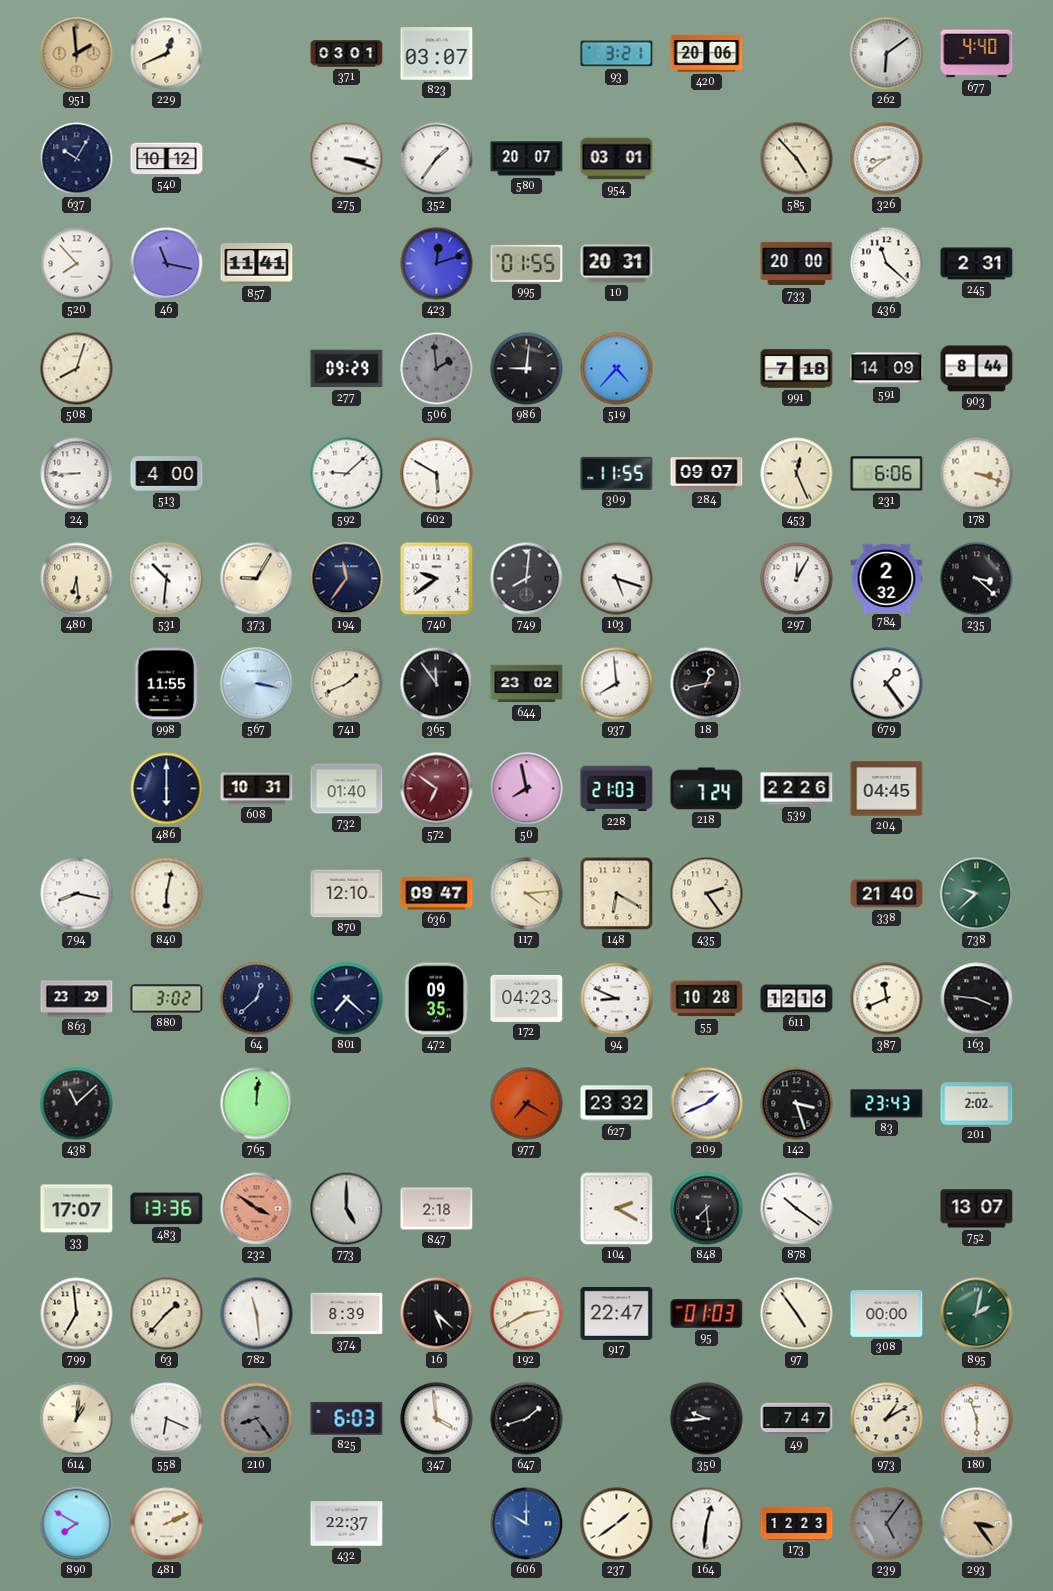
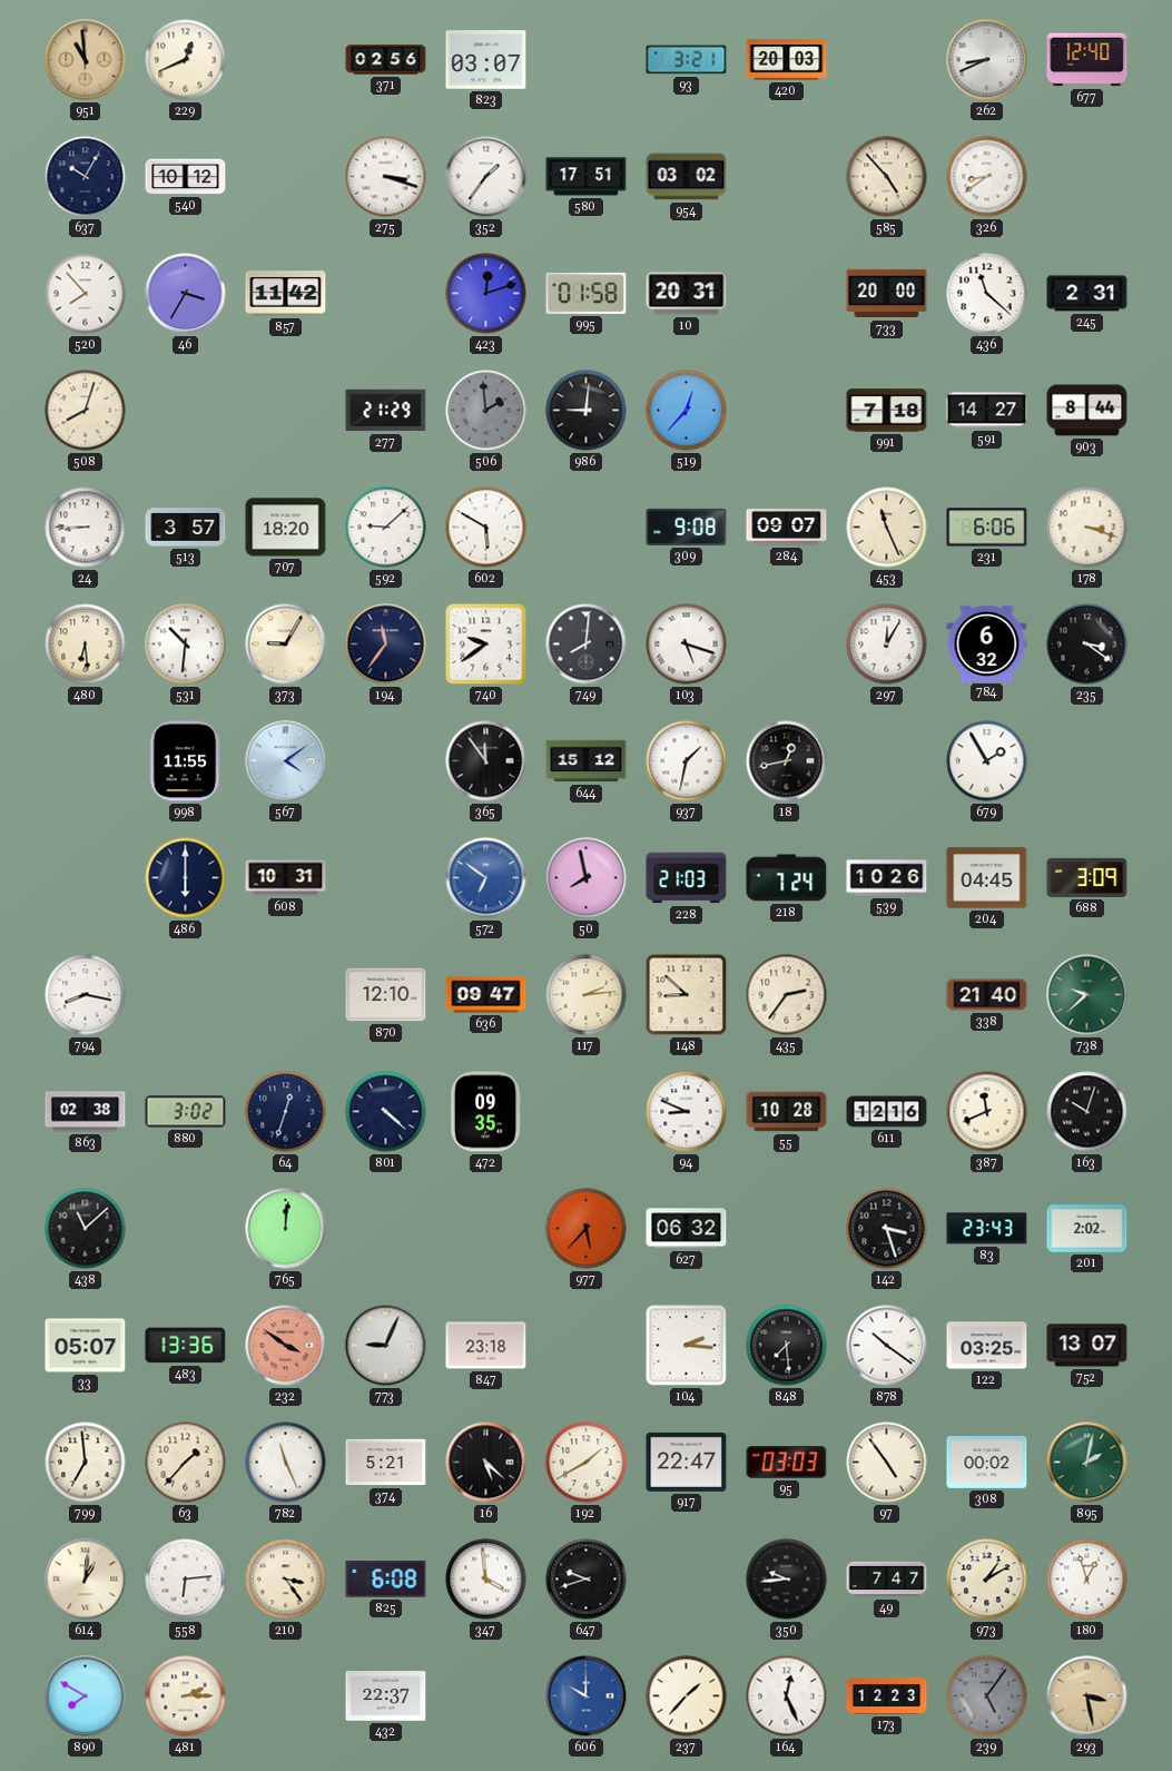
951: 1:59 -> 10:59
371: 03:01 -> 02:56
420: 20:06 -> 20:03
262: 6:09 -> 8:41
677: 4:40 -> 12:40
580: 20:07 -> 17:51
954: 03:01 -> 03:02
46: 11:17 -> 3:35
857: 11:41 -> 11:42
995: 01:55 -> 01:58
277: 09:29 -> 21:29
519: 4:37 -> 12:37
591: 14:09 -> 14:27
513: 4:00 -> 3:57
707: none -> 18:20
309: 11:55 -> 9:08
453: 12:26 -> 11:26
784: 2:32 -> 6:32
235: 3:22 -> 3:21
567: 3:17 -> 4:09
741: 1:41 -> none
644: 23:02 -> 15:12
937: 7:59 -> 1:32
679: 1:24 -> 1:55
732: 01:40 -> none
572 dial: burgundy -> blue
539: 22:26 -> 10:26
688: none -> 3:09
840: 6:02 -> none
117: 4:14 -> 2:14
148: 6:20 -> 8:52
435: 2:24 -> 2:36
863: 23:29 -> 02:38
64: 12:38 -> 12:33
801: 7:22 -> 4:22
172: 04:23 -> none
163: 3:46 -> 10:03
977: 7:20 -> 5:37
627: 23:32 -> 06:32
209: 1:41 -> none
33: 17:07 -> 05:07
773: 5:00 -> 9:04
847: 2:18 -> 23:18
104: 2:20 -> 2:16
122: none -> 03:25
782: 11:29 -> 11:26
374: 8:39 -> 5:21
192: 2:40 -> 1:40
95: 01:03 -> 03:03
308: 00:00 -> 00:02
558: 6:19 -> 6:14
210: 8:24 -> 3:24
210 dial: grey -> cream
825: 6:03 -> 6:08
647: 1:42 -> 9:42
180: 5:57 -> 12:57
481: 2:11 -> 2:15
237: 1:39 -> 1:37
164: 12:31 -> 12:26
293: 3:24 -> 3:28
